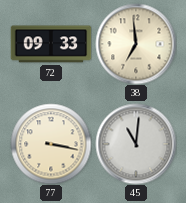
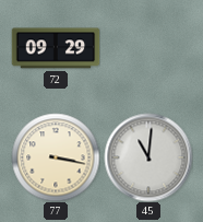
72: 09:33 -> 09:29
38: 6:59 -> none
